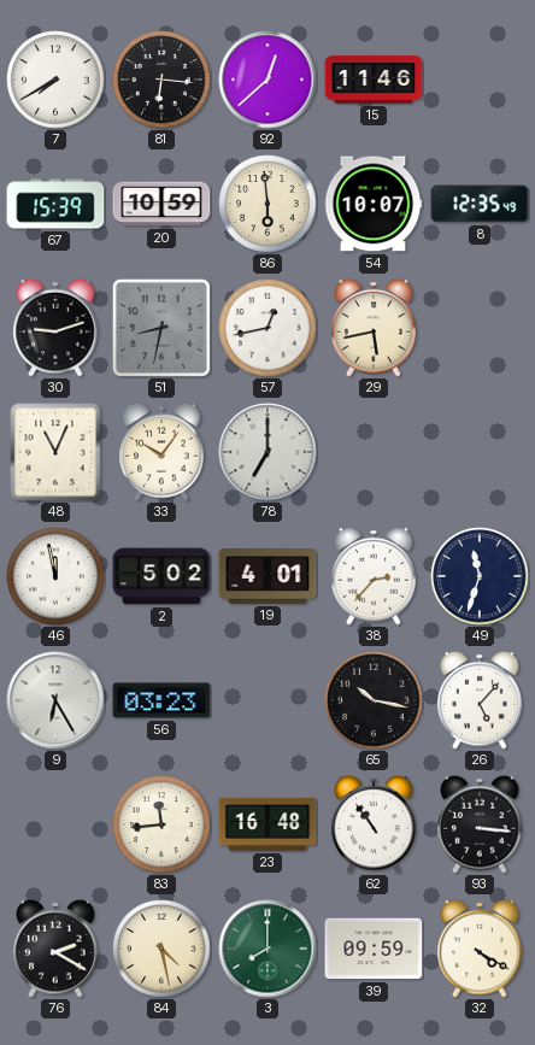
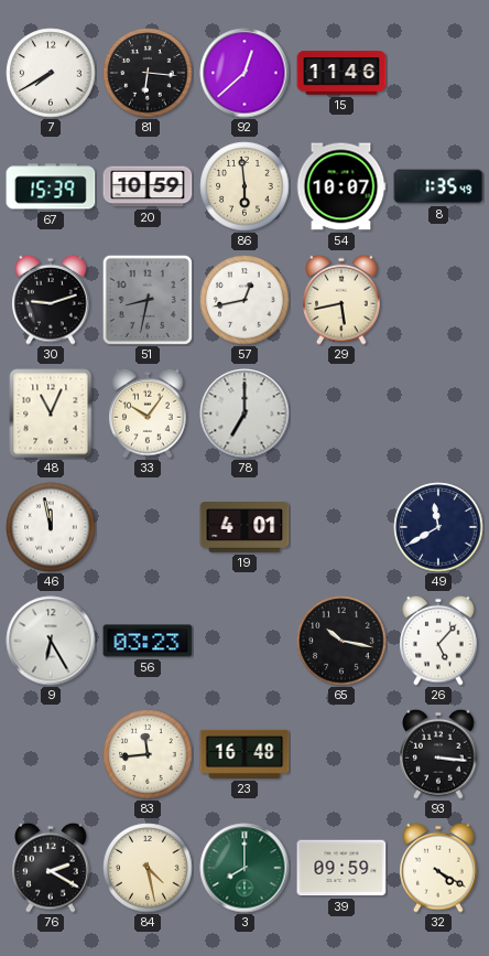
8: 12:35 -> 1:35
2: 5:02 -> none
38: 2:37 -> none
49: 11:33 -> 11:40
62: 10:54 -> none
